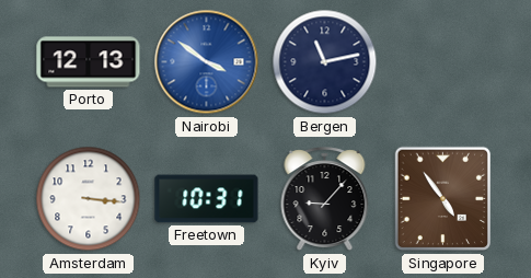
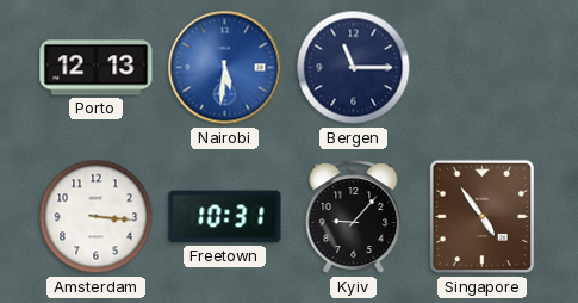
Nairobi: 3:51 -> 5:31
Bergen: 11:13 -> 11:15
